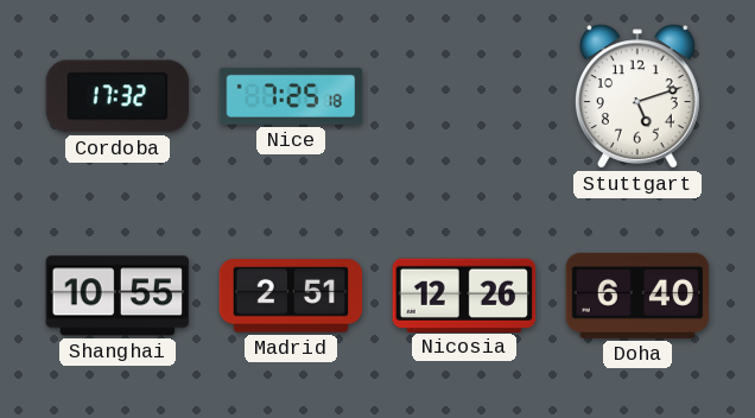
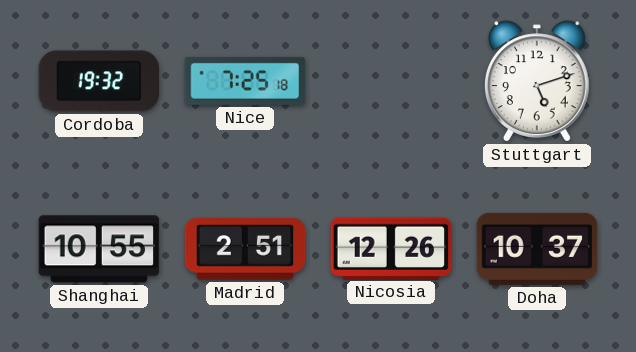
Cordoba: 17:32 -> 19:32
Doha: 6:40 -> 10:37
